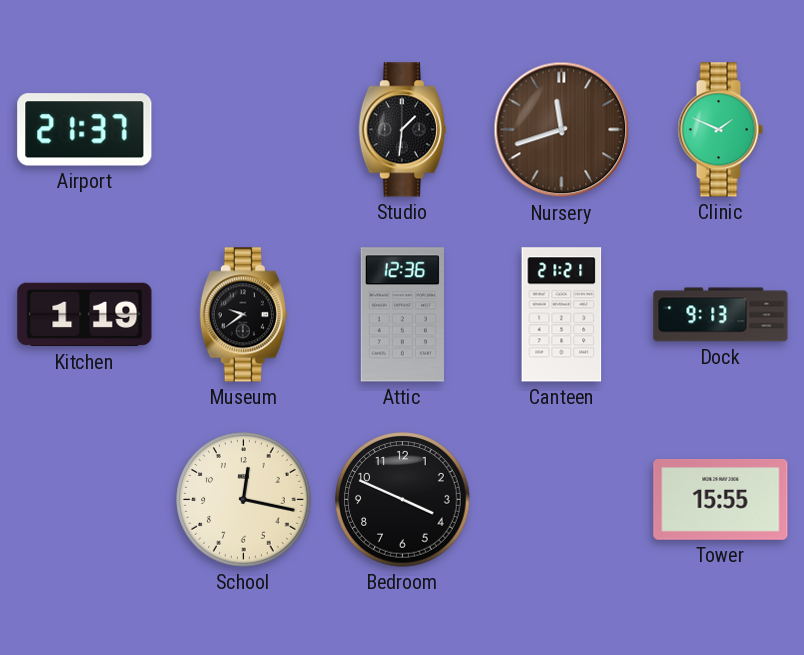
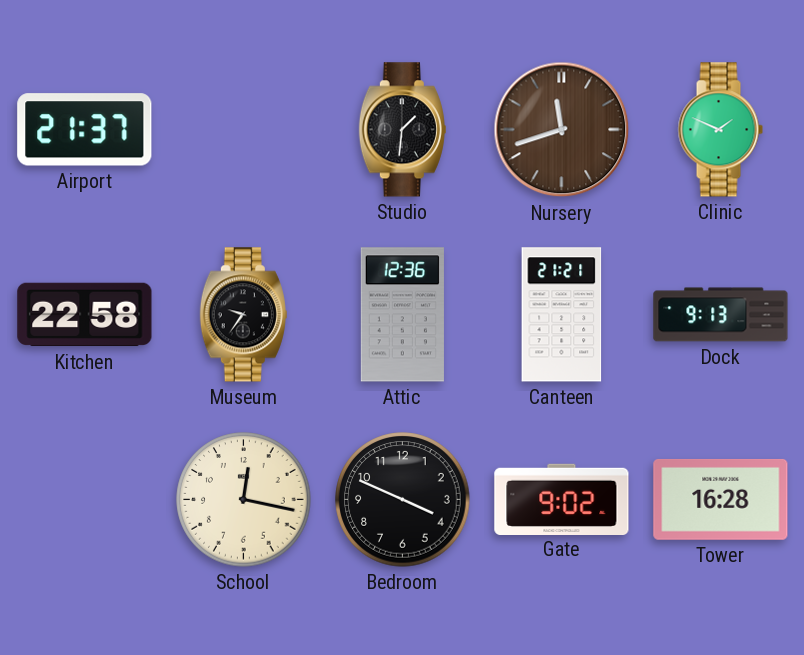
Kitchen: 1:19 -> 22:58
Museum: 9:39 -> 9:36
Gate: none -> 9:02
Tower: 15:55 -> 16:28
